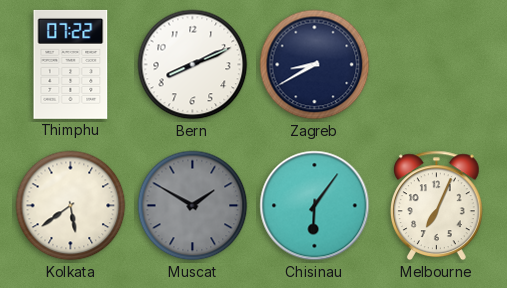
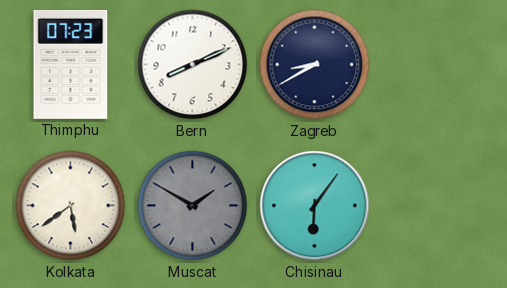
Thimphu: 07:22 -> 07:23
Melbourne: 7:04 -> none
